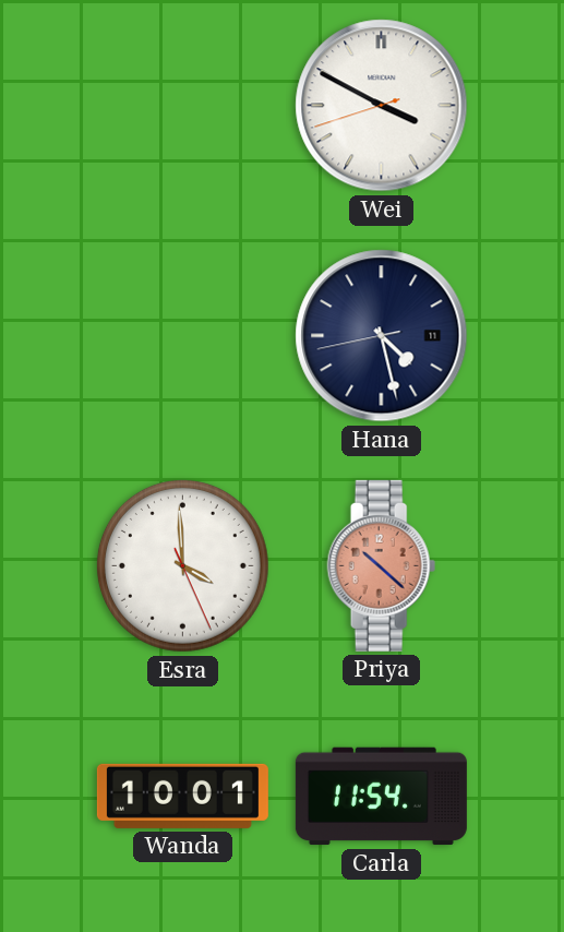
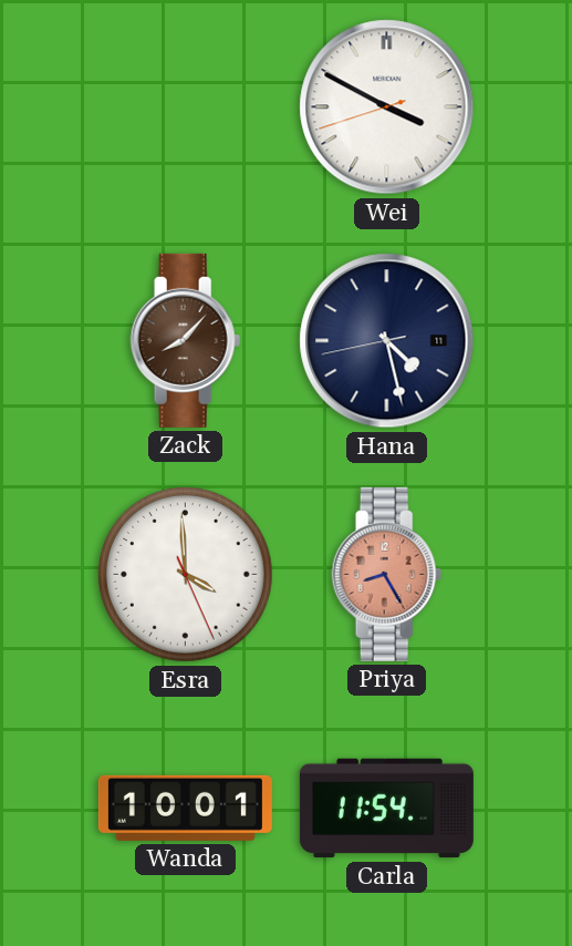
Zack: none -> 8:07
Priya: 10:22 -> 8:25
